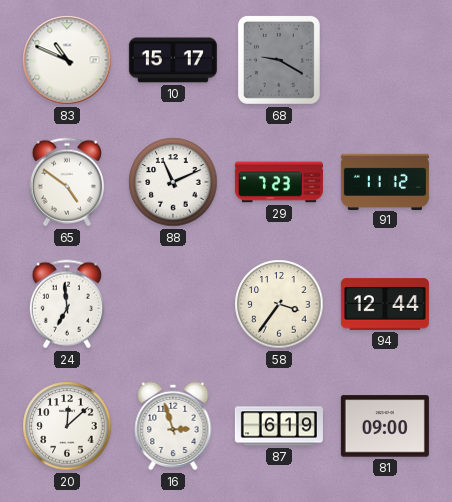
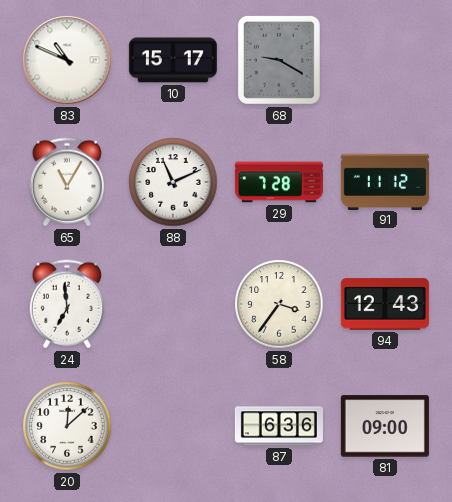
65: 4:51 -> 11:05
29: 7:23 -> 7:28
94: 12:44 -> 12:43
16: 2:57 -> none
87: 6:19 -> 6:36
